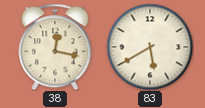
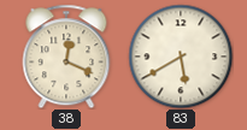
38: 12:17 -> 12:19
